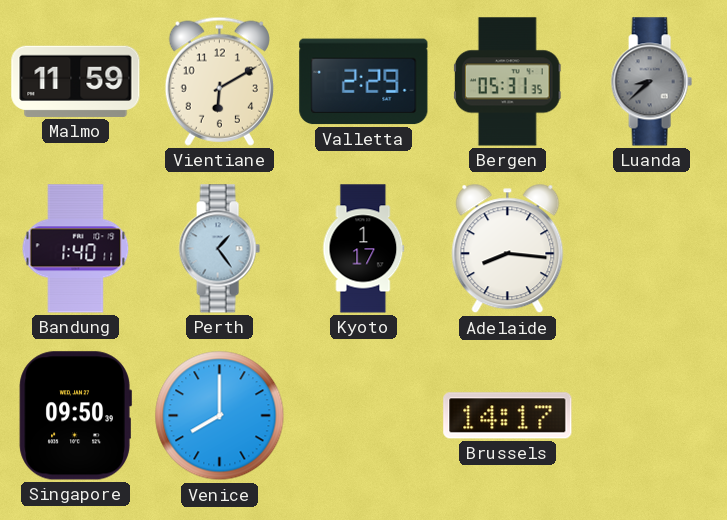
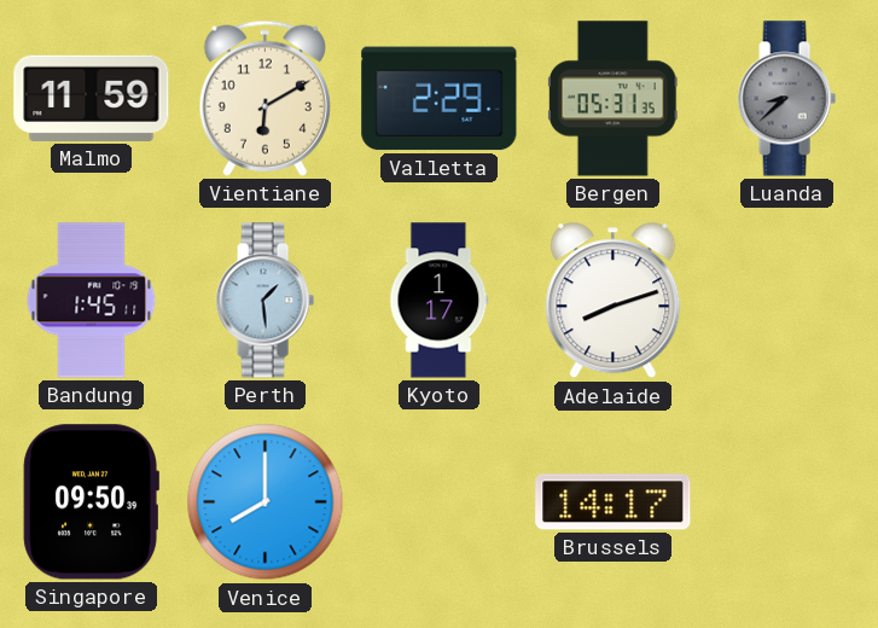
Bandung: 1:40 -> 1:45
Perth: 1:24 -> 1:29
Adelaide: 8:16 -> 8:12
